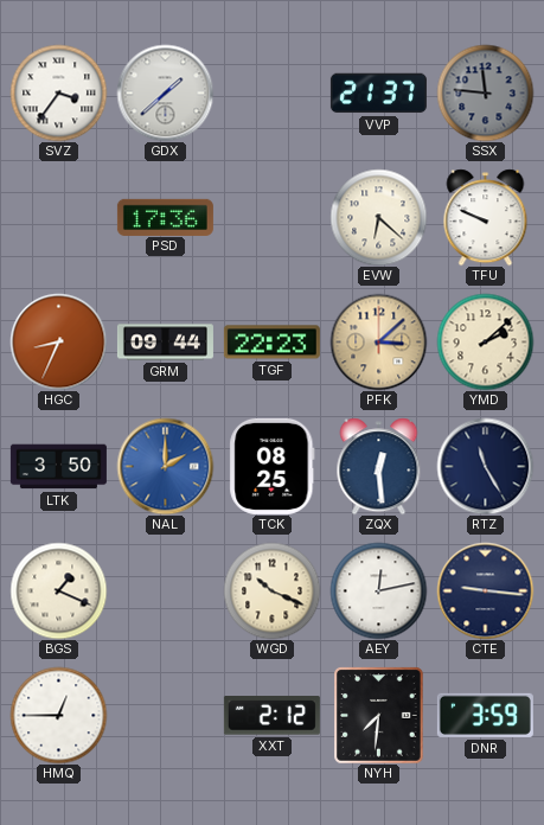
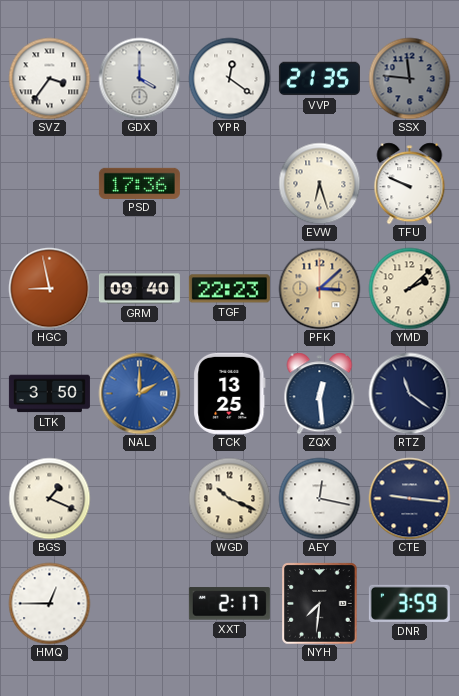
GDX: 1:38 -> 4:00
YPR: none -> 12:21
VVP: 21:37 -> 21:35
EVW: 6:22 -> 6:27
HGC: 8:34 -> 8:58
GRM: 09:44 -> 09:40
TCK: 08:25 -> 13:25
RTZ: 11:25 -> 11:21
AEY: 12:13 -> 12:17
XXT: 2:12 -> 2:17
